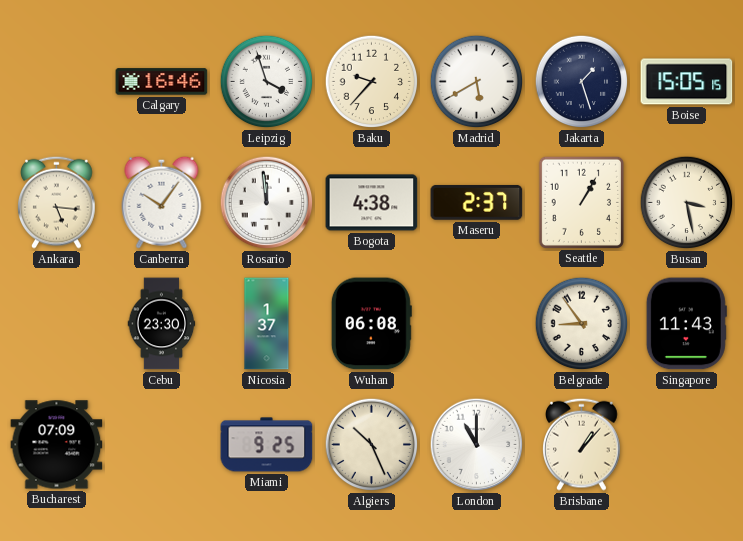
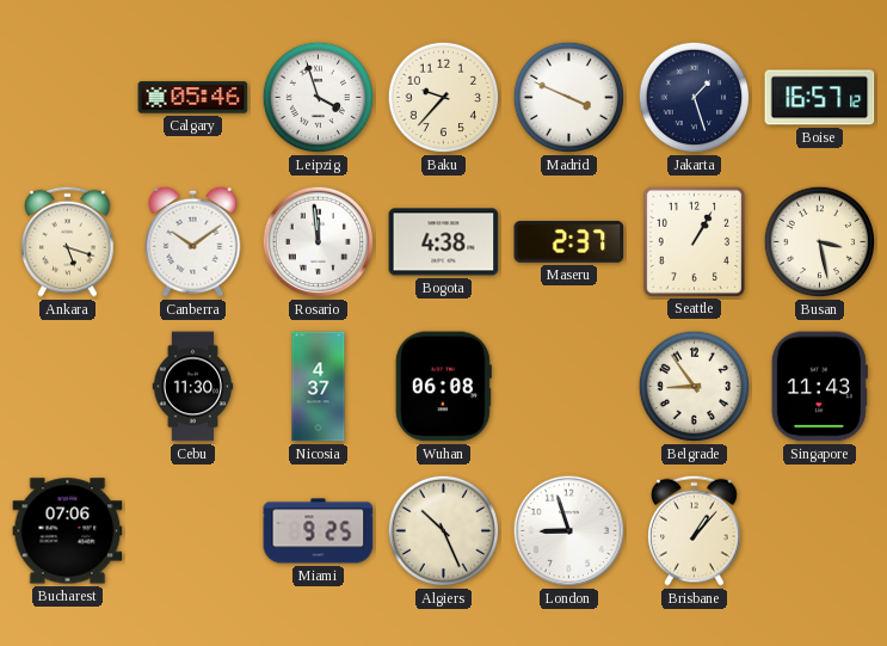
Calgary: 16:46 -> 05:46
Madrid: 5:40 -> 3:49
Boise: 15:05 -> 16:57
Ankara: 5:16 -> 5:18
Canberra: 10:06 -> 10:09
Cebu: 23:30 -> 11:30
Nicosia: 1:37 -> 4:37
Bucharest: 07:09 -> 07:06
London: 11:00 -> 8:57
